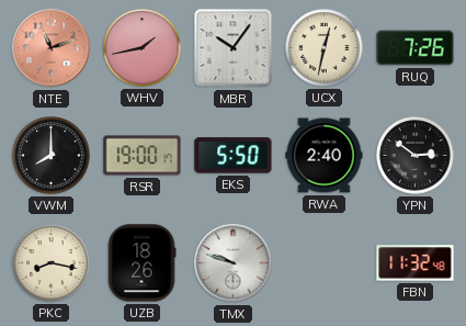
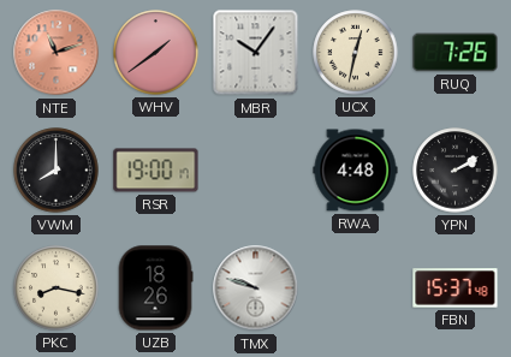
WHV: 1:43 -> 1:39
EKS: 5:50 -> none
RWA: 2:40 -> 4:48
YPN: 2:51 -> 2:10
FBN: 11:32 -> 15:37
